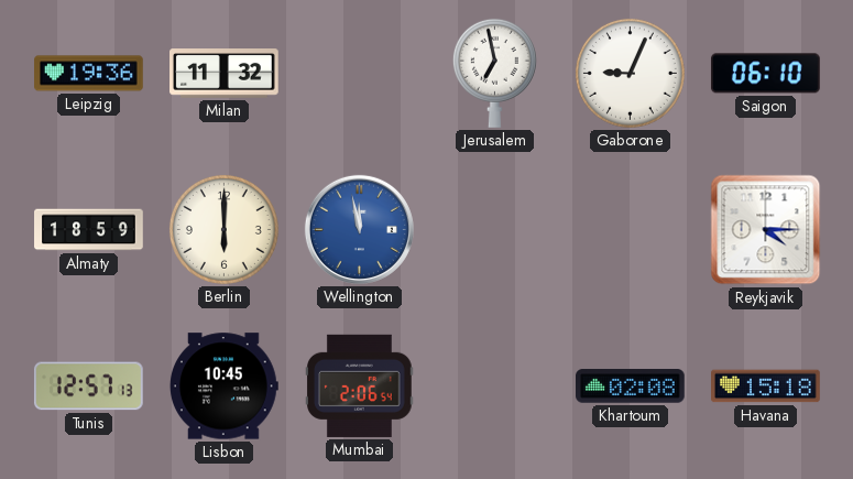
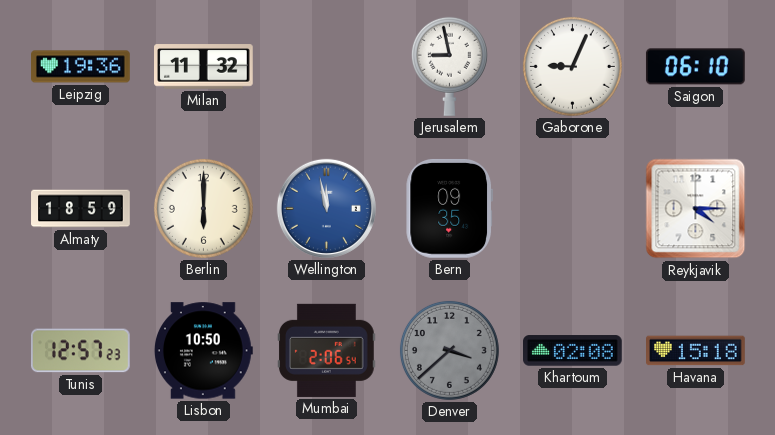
Jerusalem: 6:58 -> 8:58
Bern: none -> 09:35
Tunis: 12:57:13 -> 12:57:23
Lisbon: 10:45 -> 10:50
Denver: none -> 3:38
